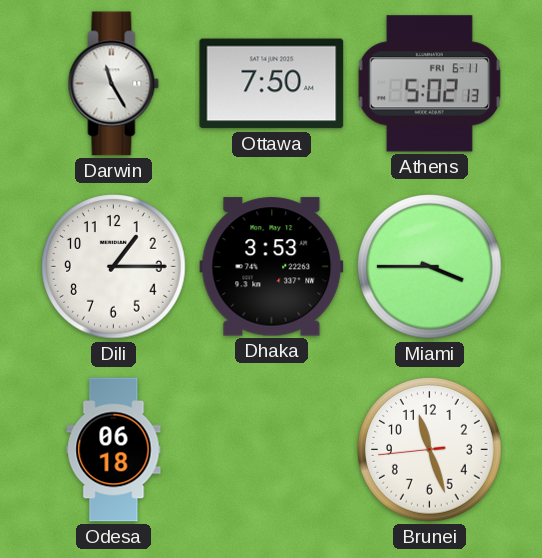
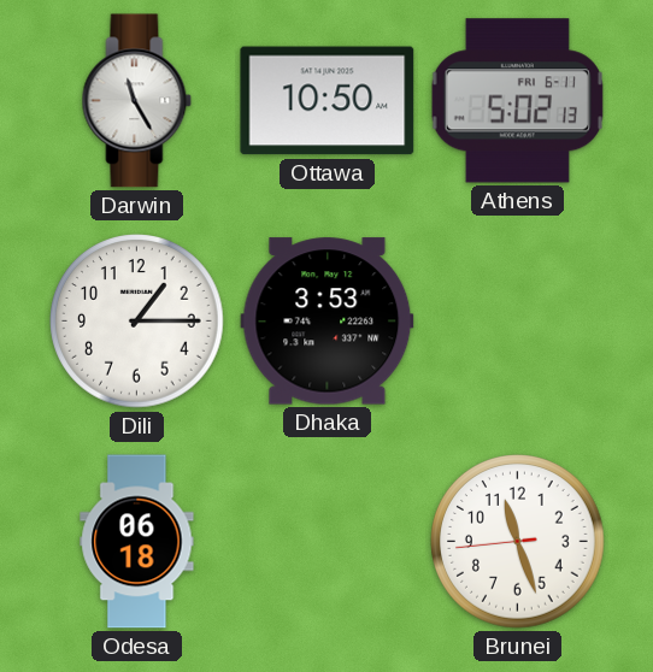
Ottawa: 7:50 -> 10:50
Miami: 3:45 -> none
